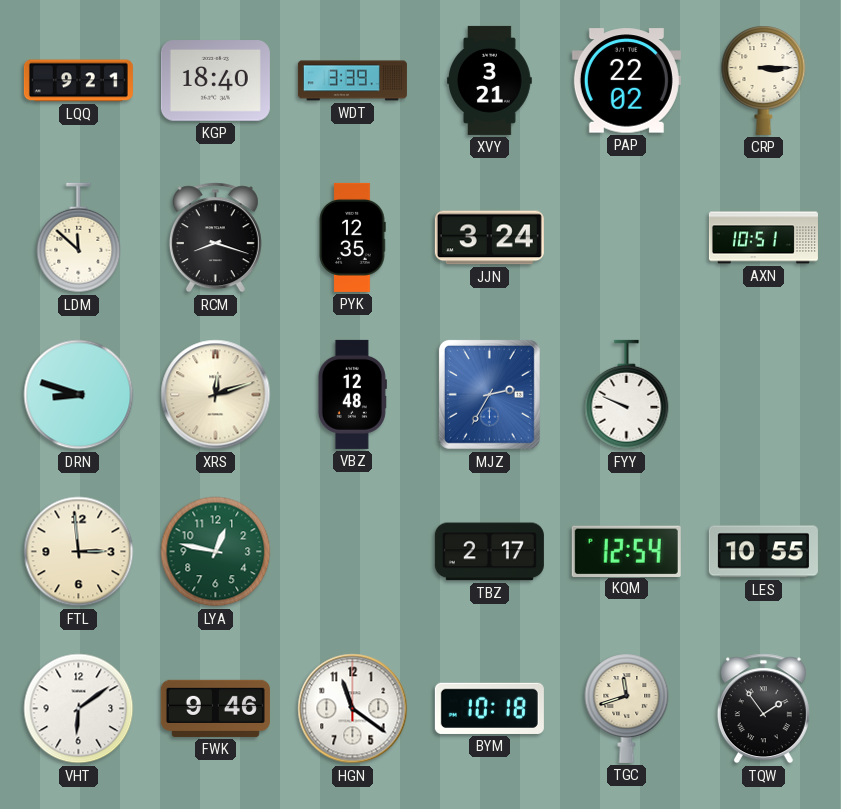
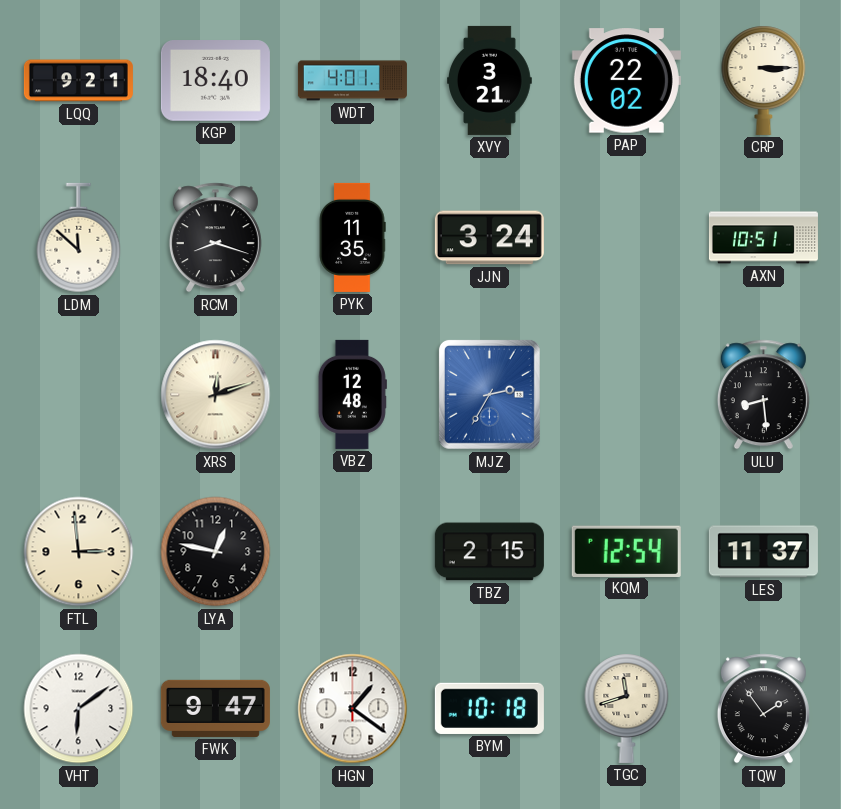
WDT: 3:39 -> 4:01
PYK: 12:35 -> 11:35
DRN: 8:48 -> none
FYY: 9:49 -> none
ULU: none -> 8:29
LYA dial: green -> black
TBZ: 2:17 -> 2:15
LES: 10:55 -> 11:37
FWK: 9:46 -> 9:47
HGN: 11:21 -> 1:21
